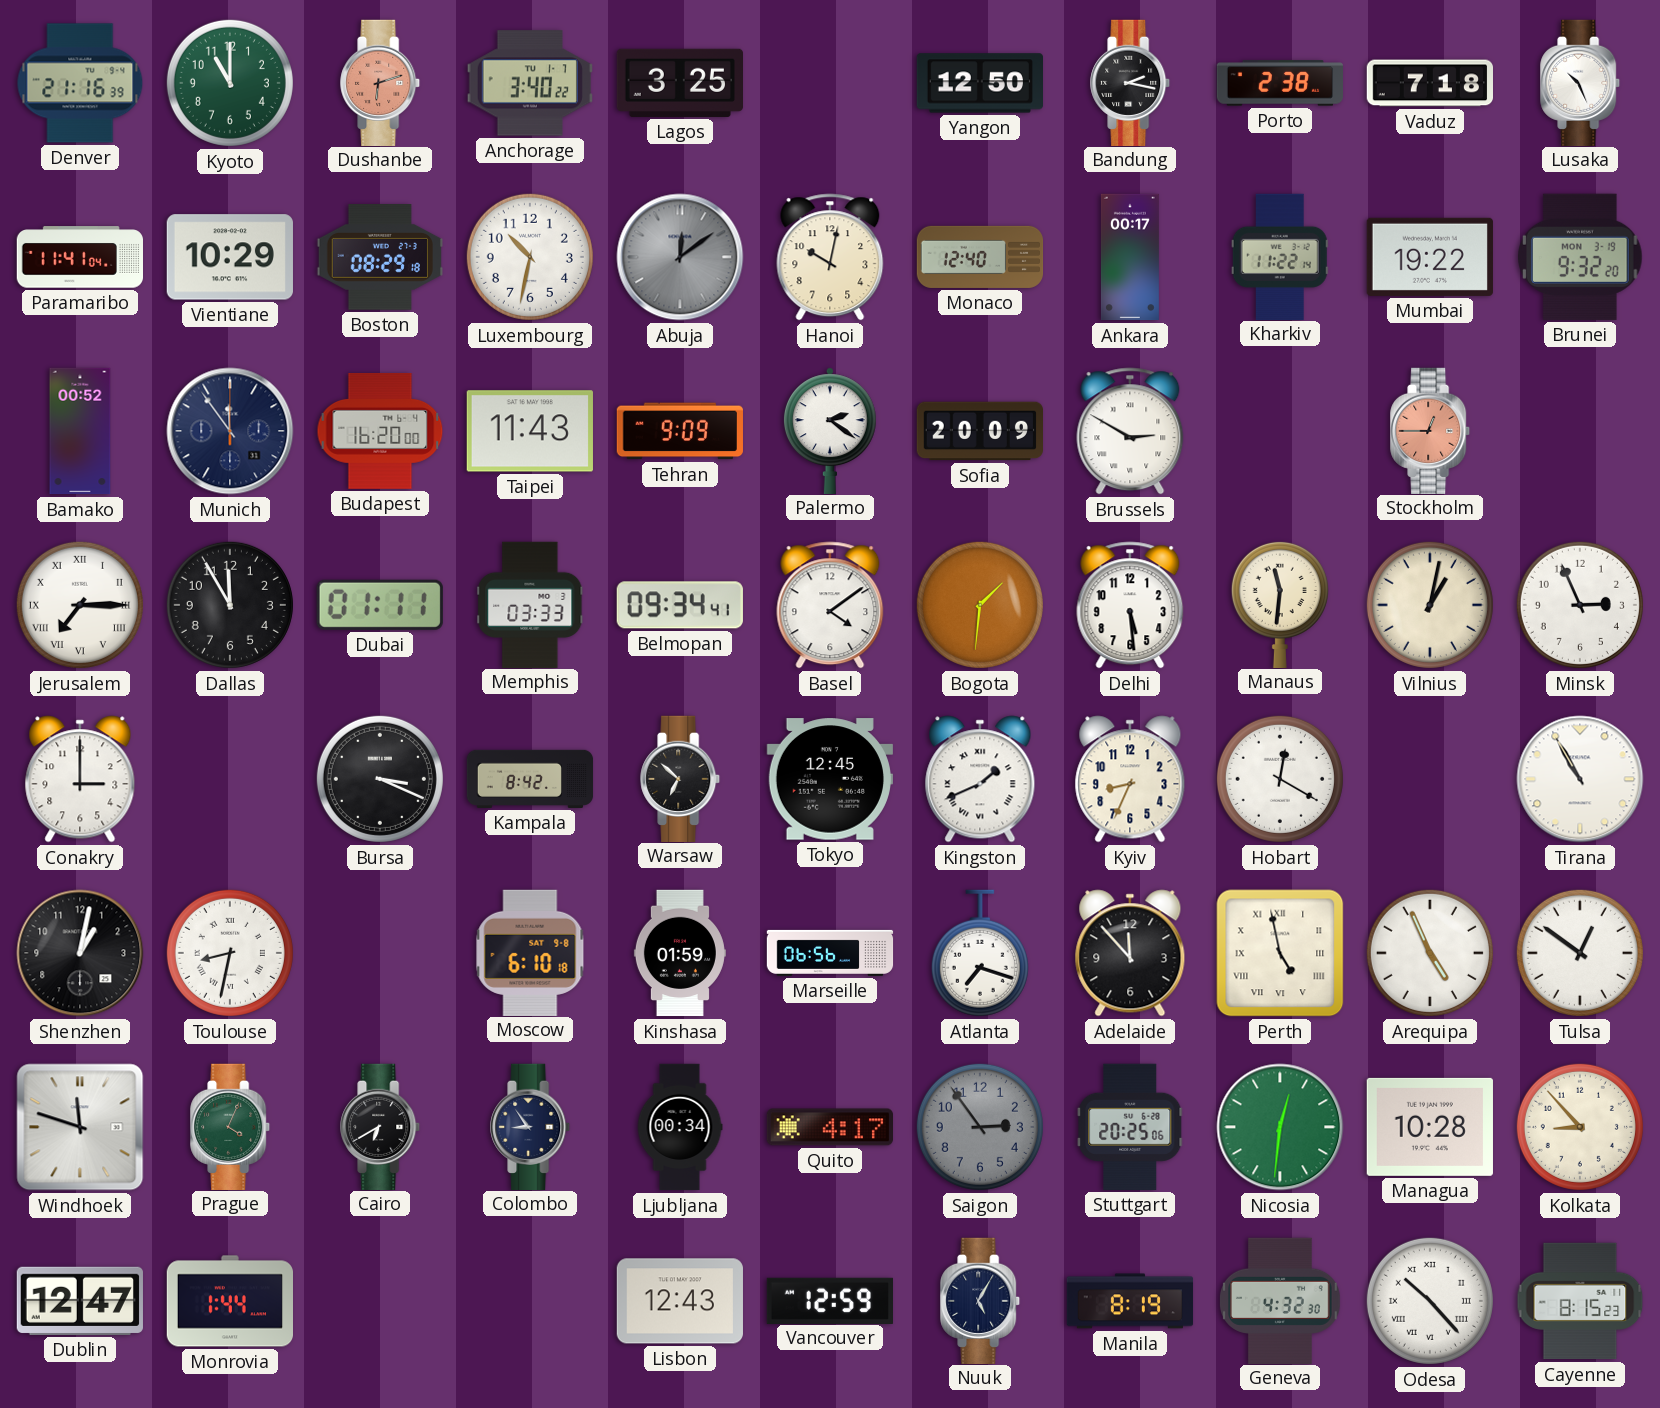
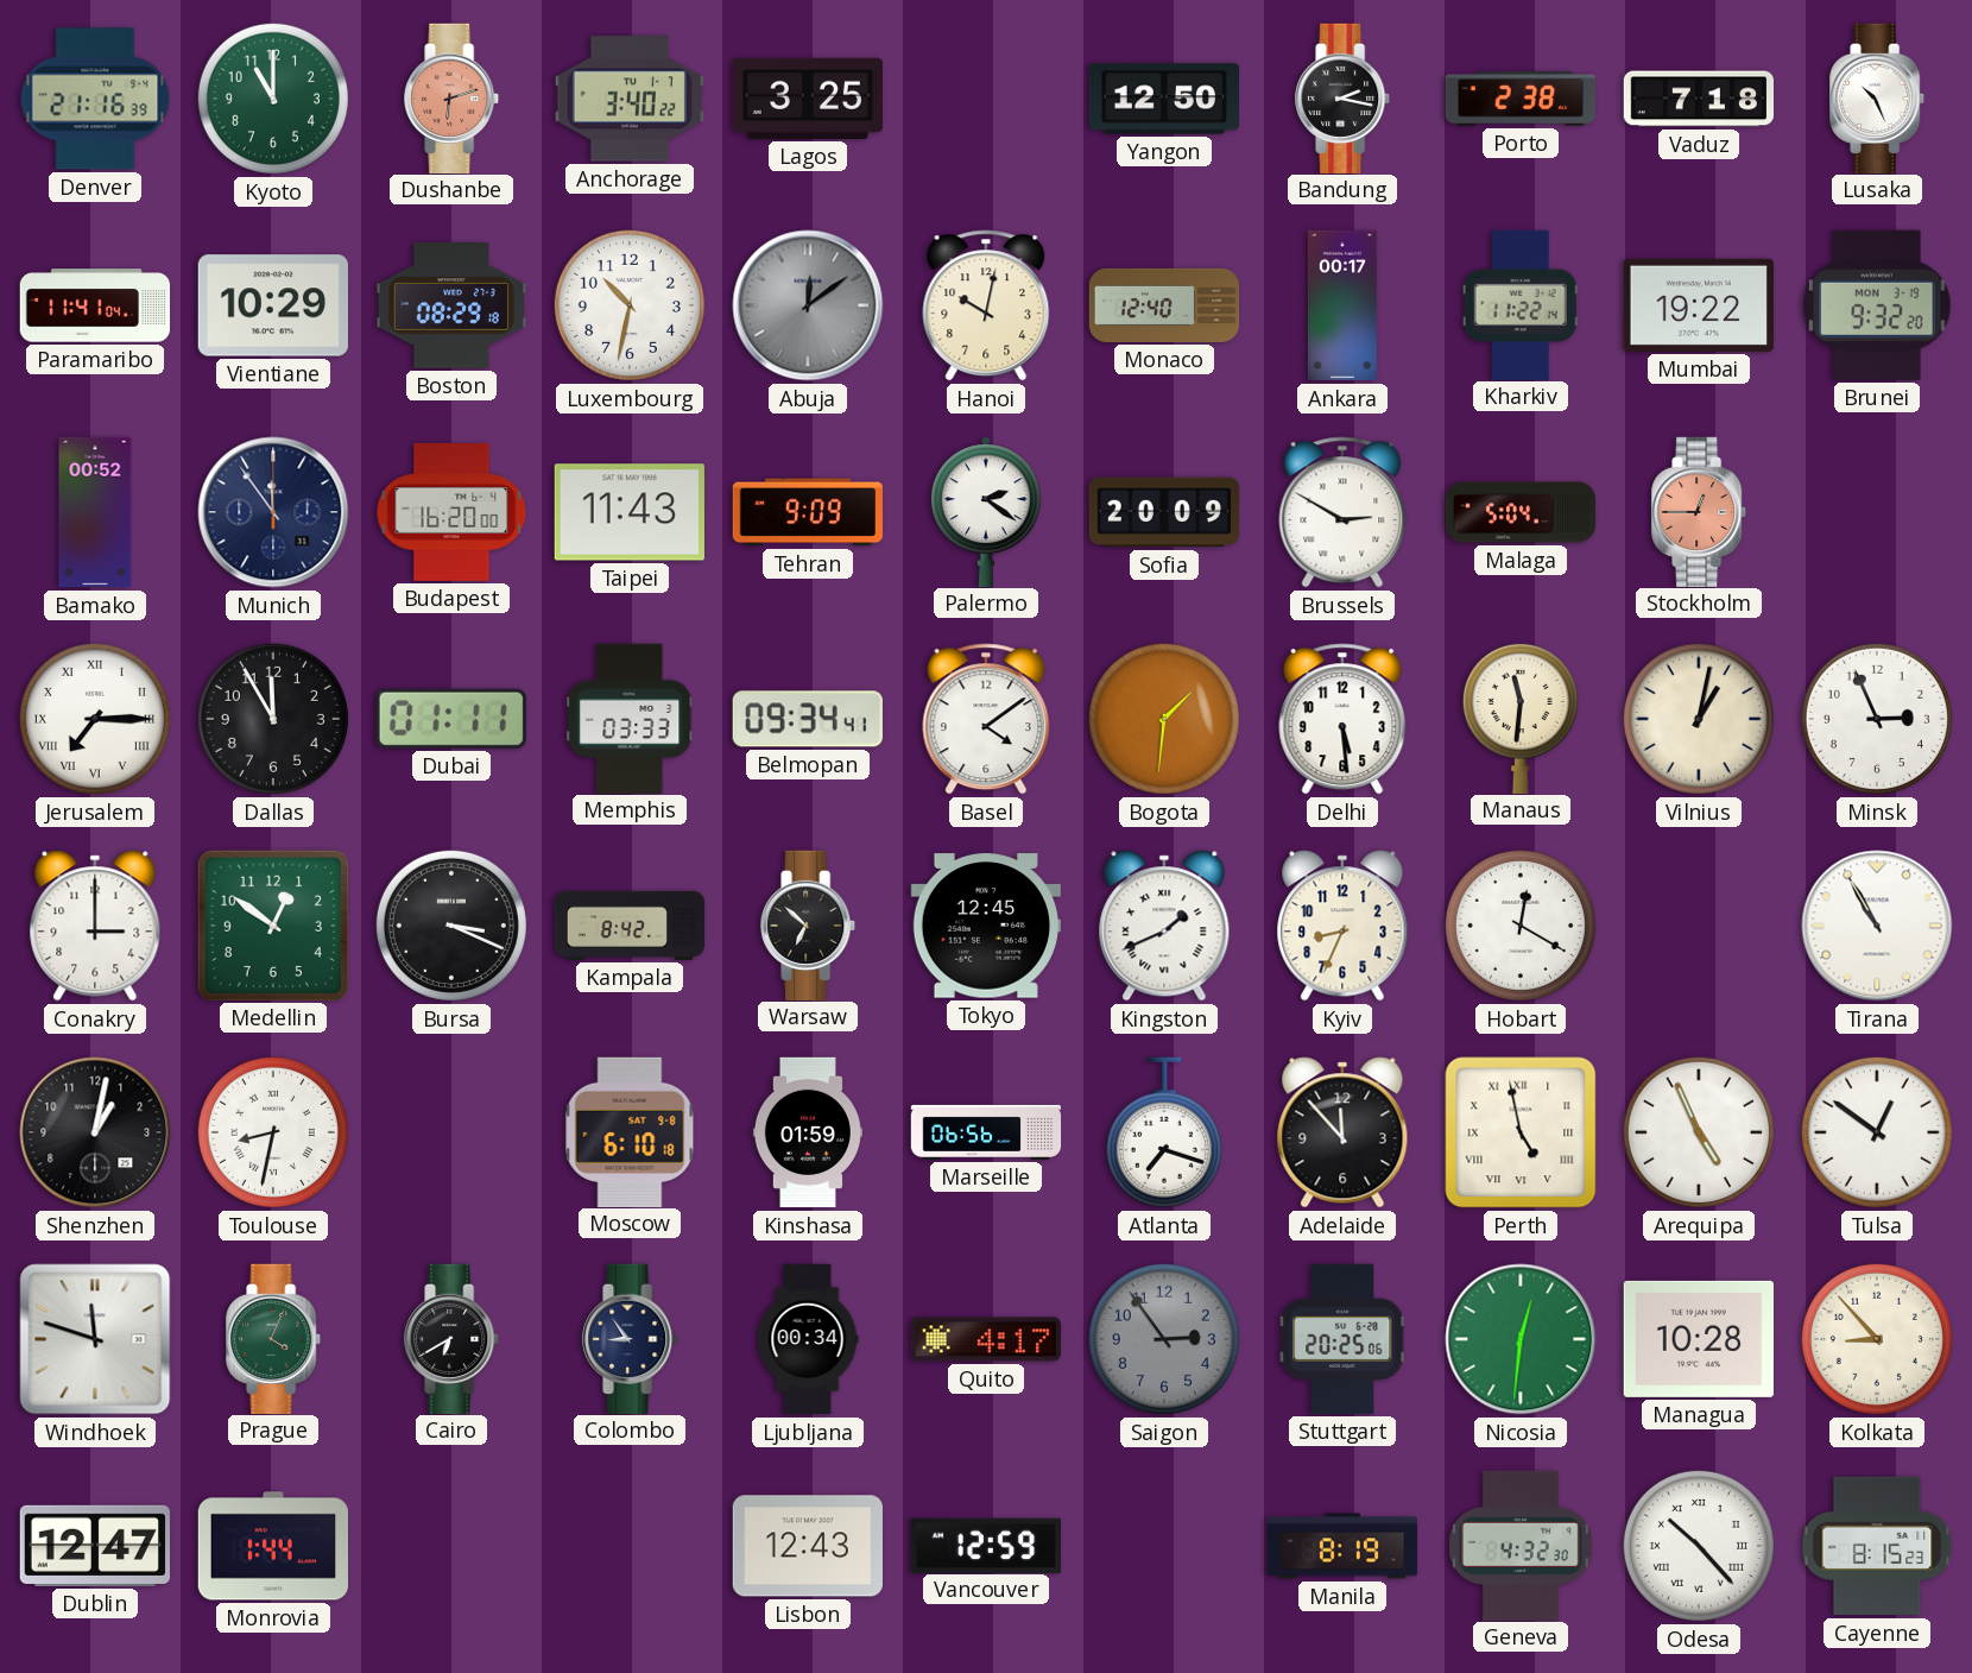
Malaga: none -> 5:04
Medellin: none -> 12:51
Nuuk: 5:05 -> none
